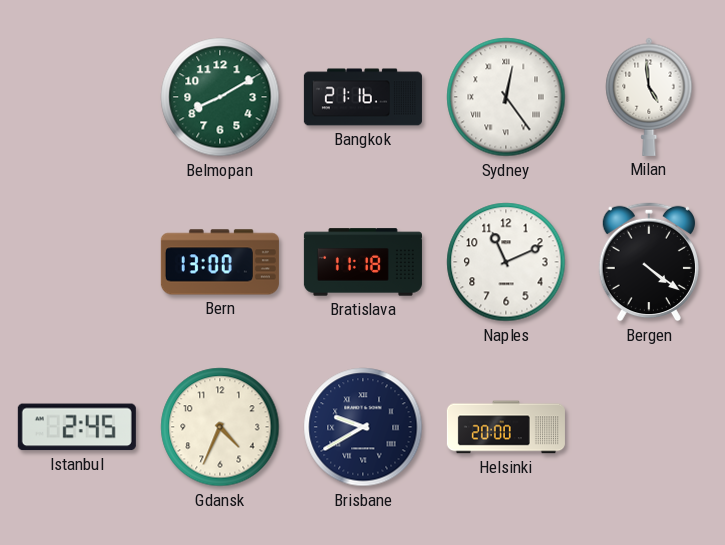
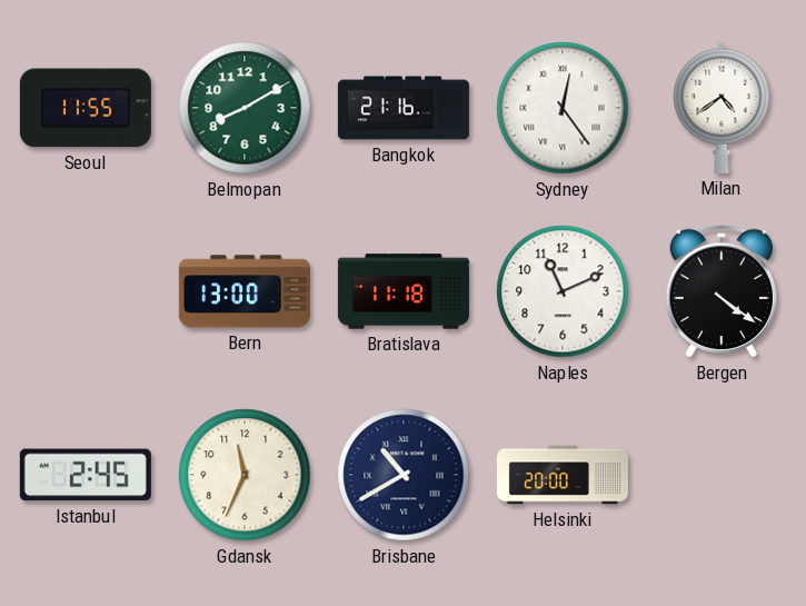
Seoul: none -> 11:55
Milan: 4:59 -> 4:39
Gdansk: 4:34 -> 11:34
Brisbane: 9:40 -> 10:40
